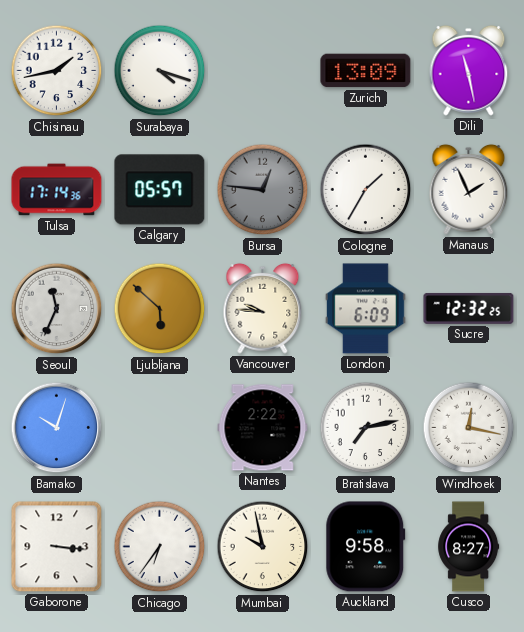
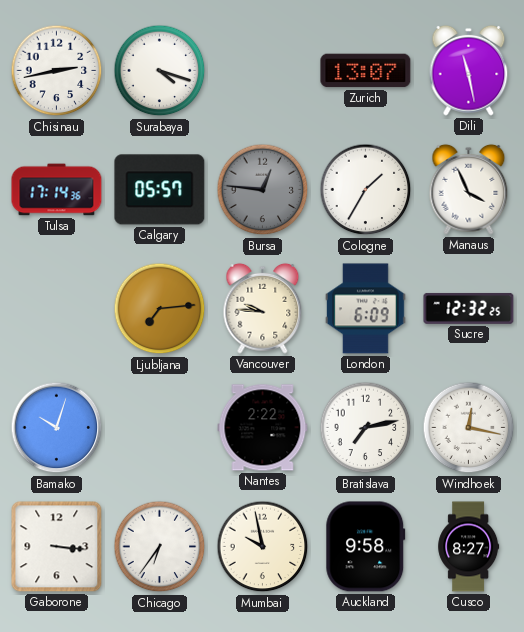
Chisinau: 1:43 -> 2:43
Zurich: 13:09 -> 13:07
Manaus: 1:56 -> 3:56
Seoul: 11:34 -> none
Ljubljana: 5:52 -> 7:14
